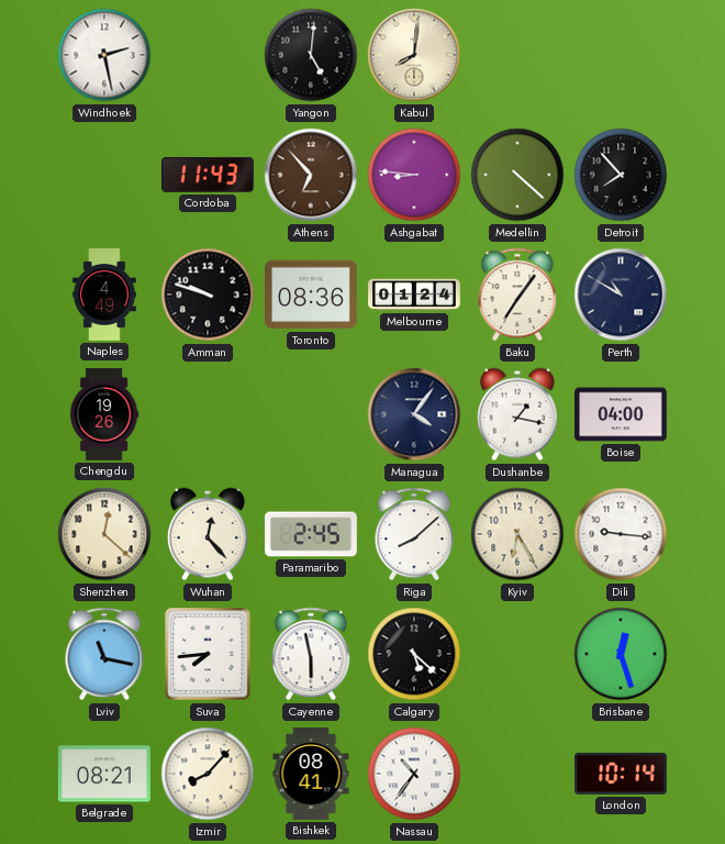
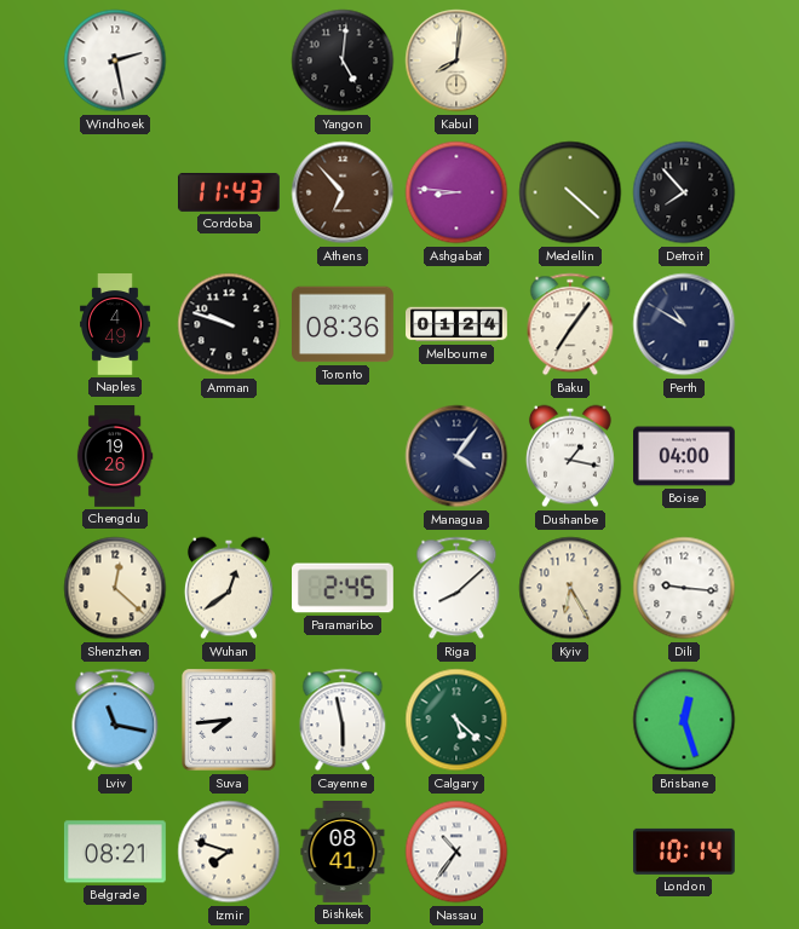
Wuhan: 12:23 -> 12:39
Calgary dial: black -> green
Izmir: 8:07 -> 7:48
